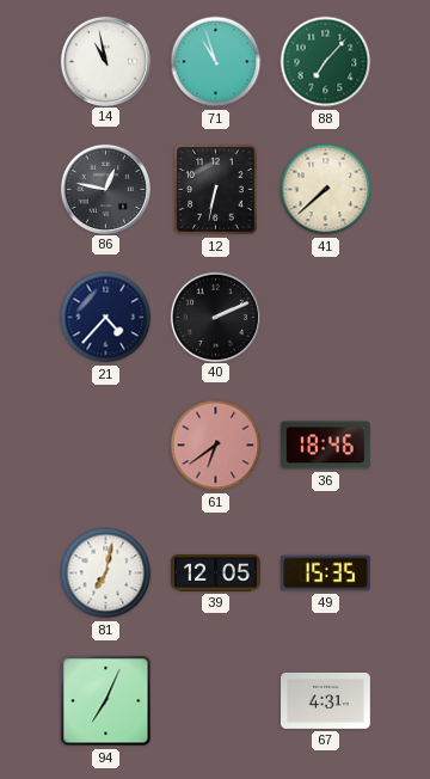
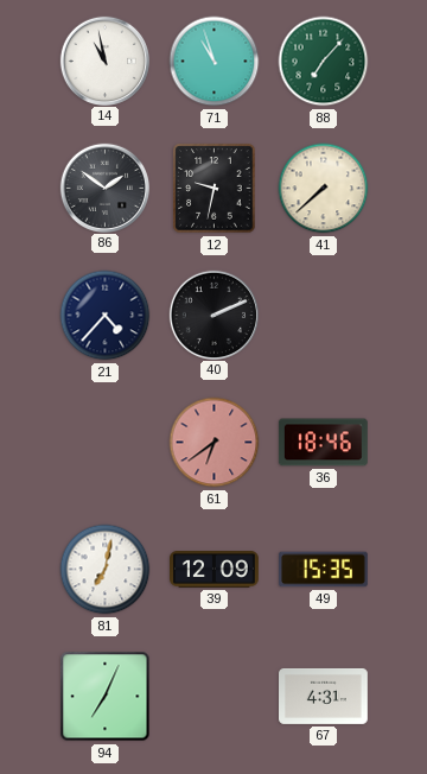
86: 12:47 -> 1:51
12: 6:32 -> 9:32
39: 12:05 -> 12:09
